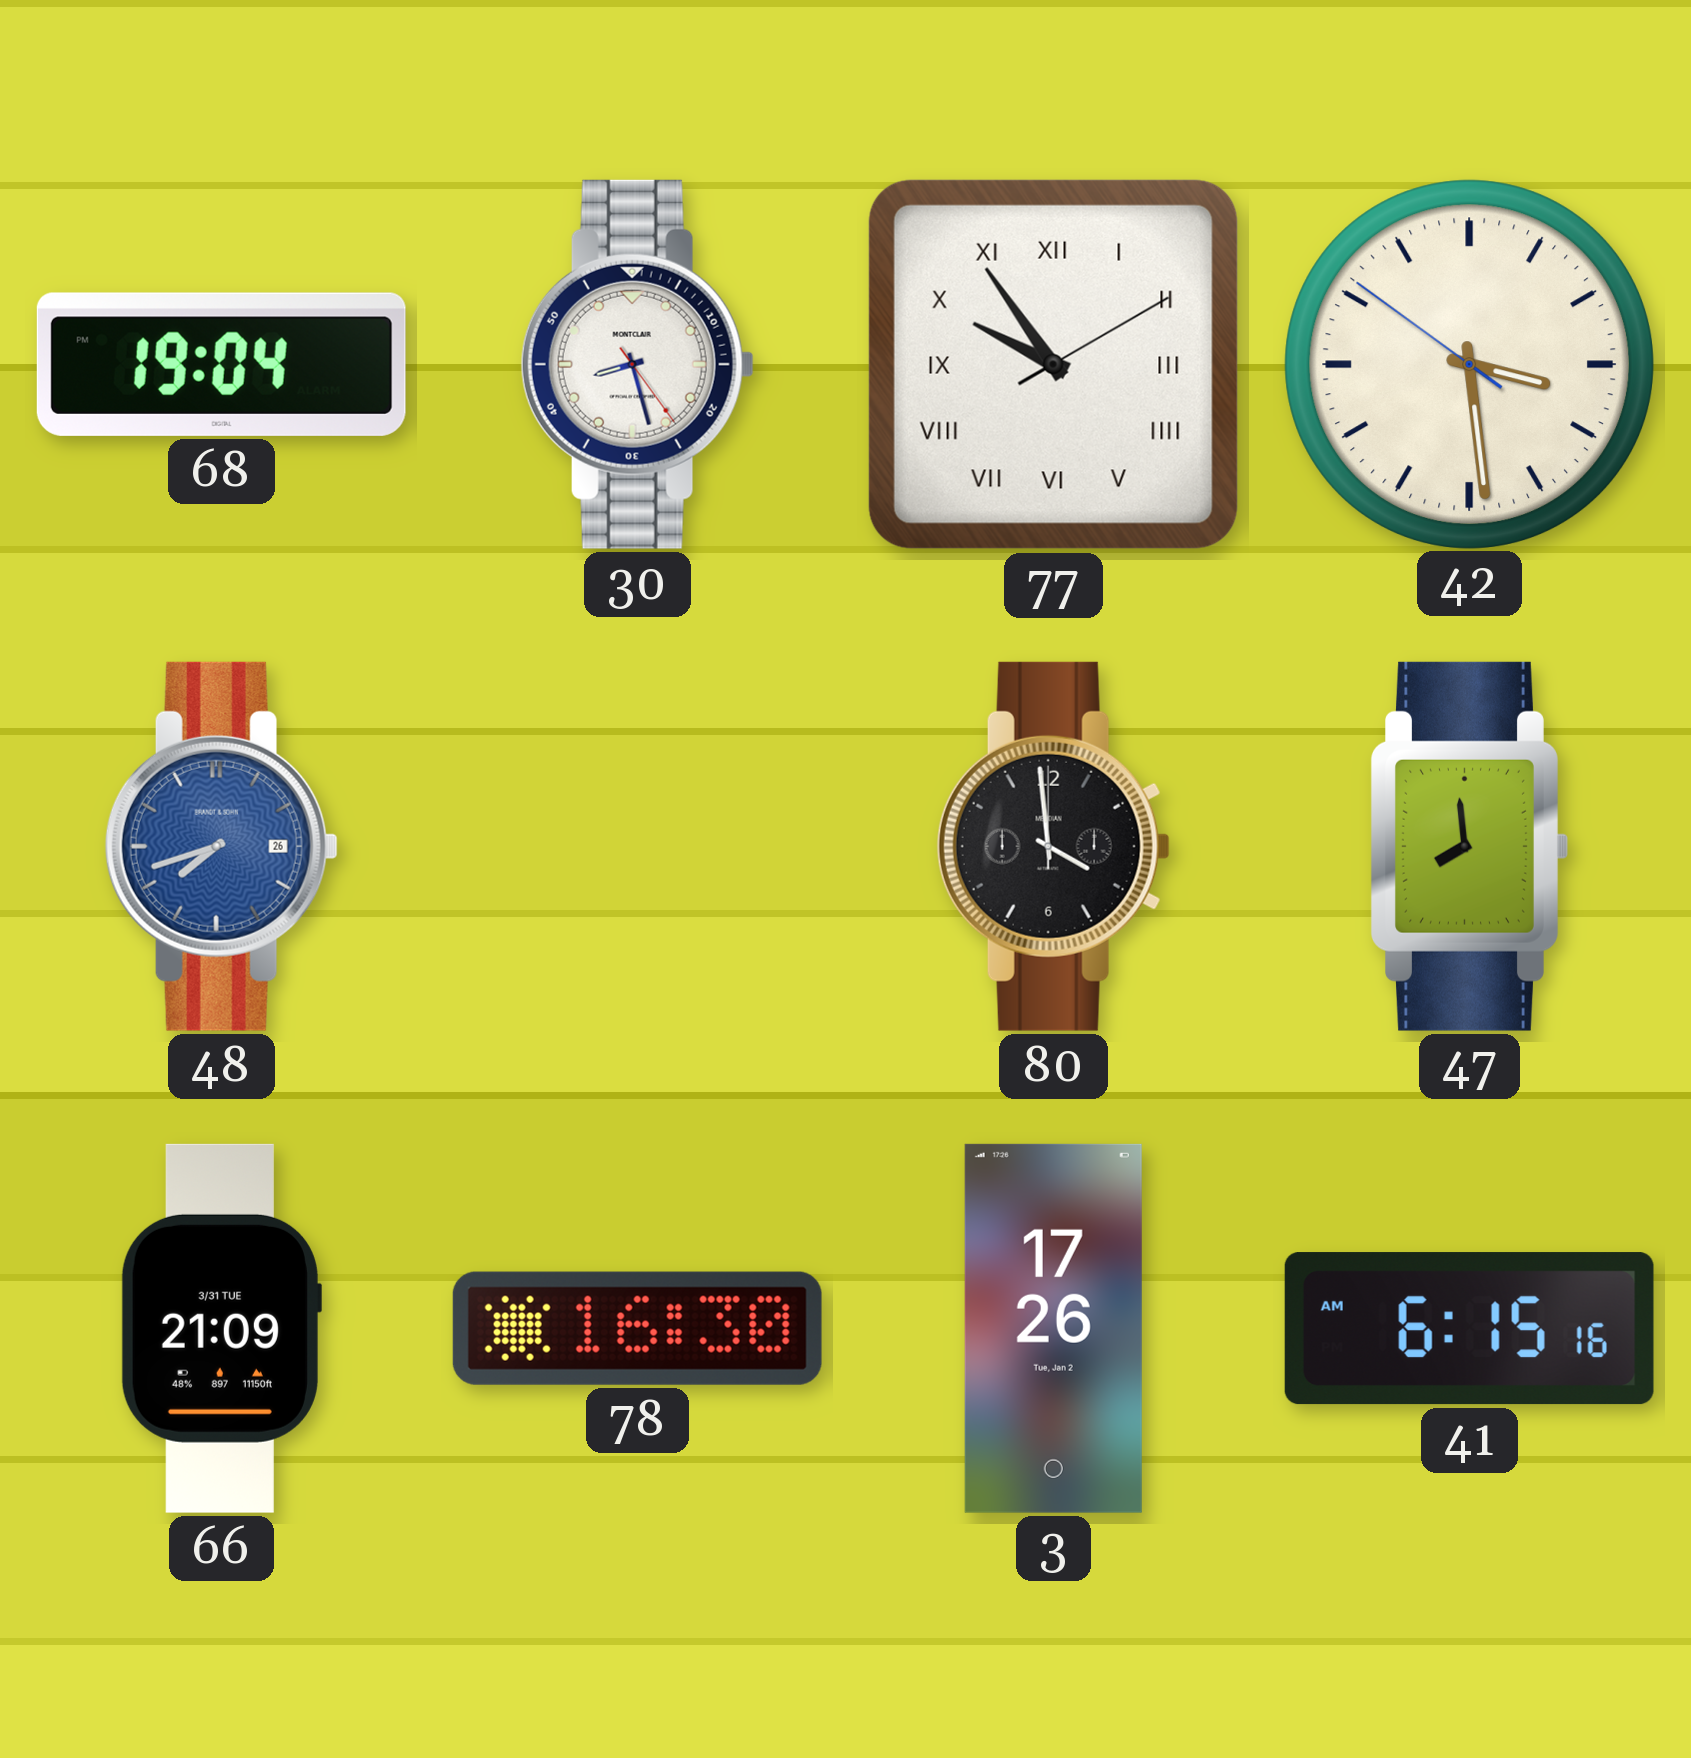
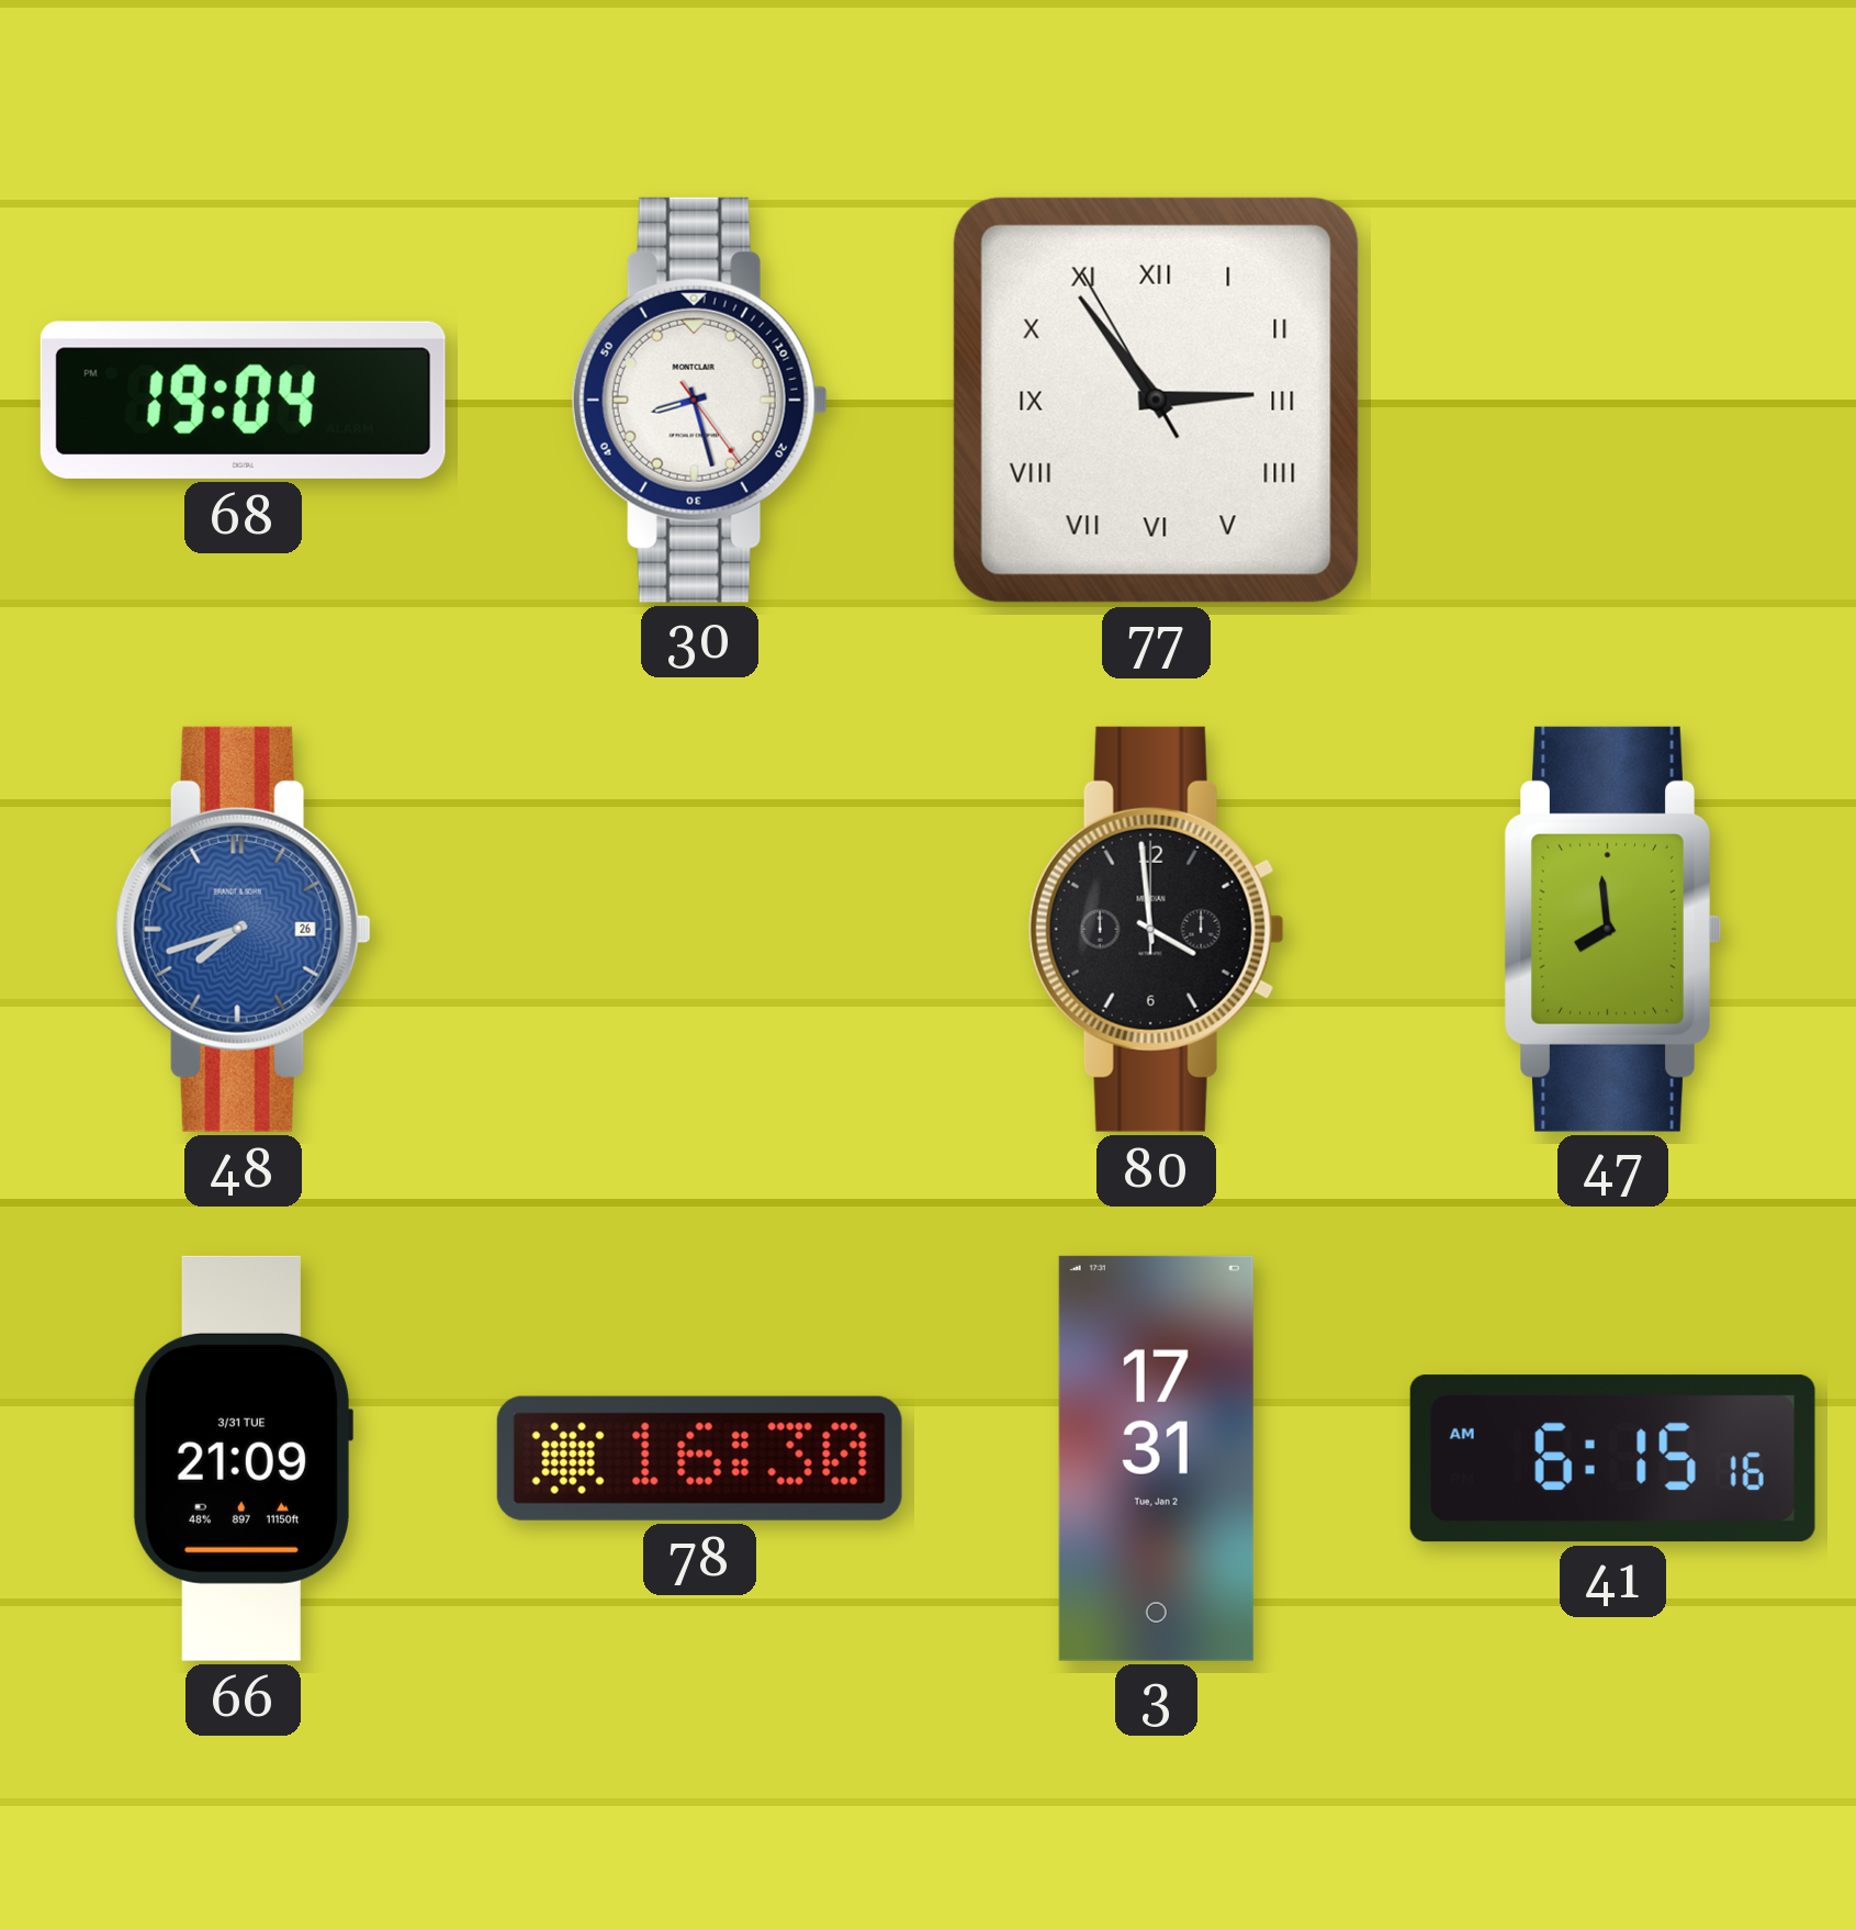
77: 9:54 -> 2:53
42: 3:28 -> none
3: 17:26 -> 17:31
